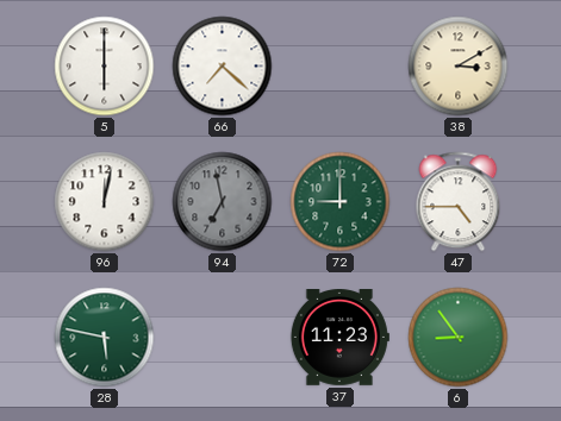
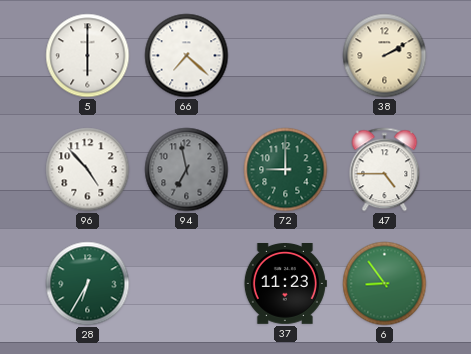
38: 3:10 -> 2:10
96: 12:02 -> 4:53
28: 5:47 -> 6:35
